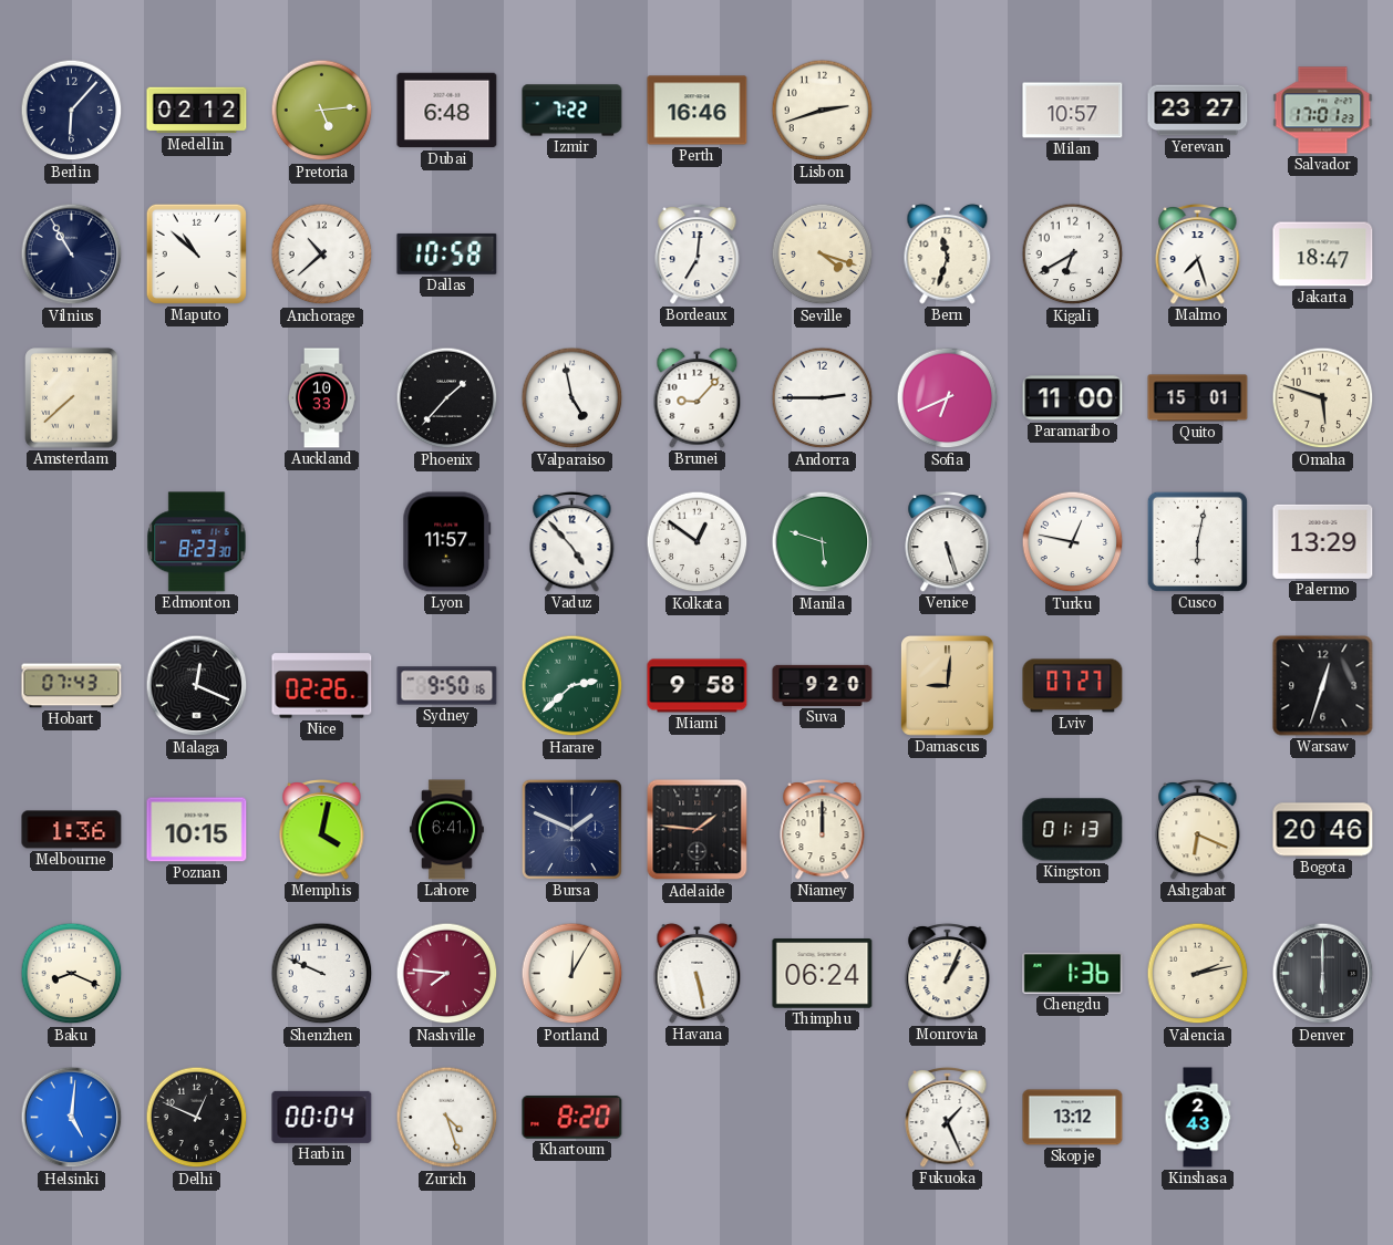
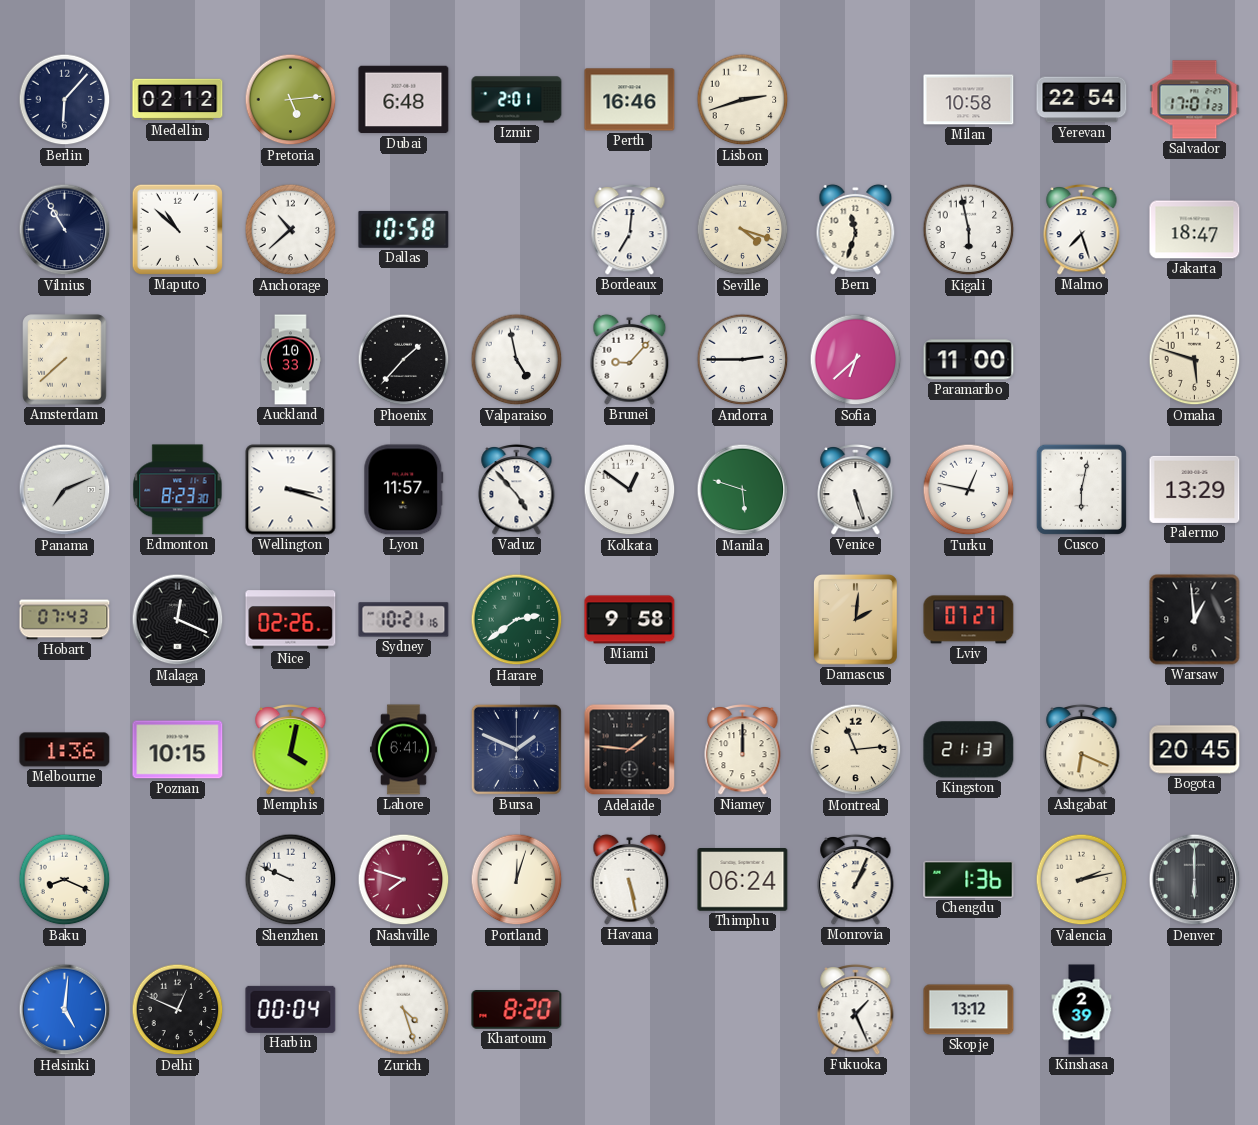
Izmir: 7:22 -> 2:01
Milan: 10:57 -> 10:58
Yerevan: 23:27 -> 22:54
Kigali: 6:40 -> 5:58
Sofia: 6:41 -> 6:38
Quito: 15:01 -> none
Panama: none -> 7:11
Wellington: none -> 3:18
Sydney: 9:50 -> 10:21
Harare: 2:38 -> 2:39
Suva: 9:20 -> none
Damascus: 9:01 -> 2:01
Warsaw: 12:33 -> 12:59
Montreal: none -> 11:14
Kingston: 01:13 -> 21:13
Bogota: 20:46 -> 20:45
Nashville: 7:46 -> 7:48
Portland: 12:05 -> 12:03
Kinshasa: 2:43 -> 2:39
